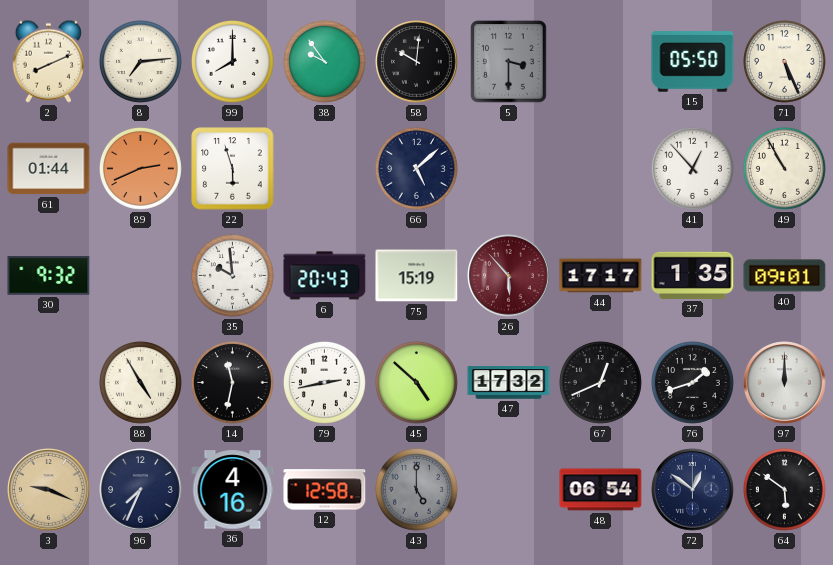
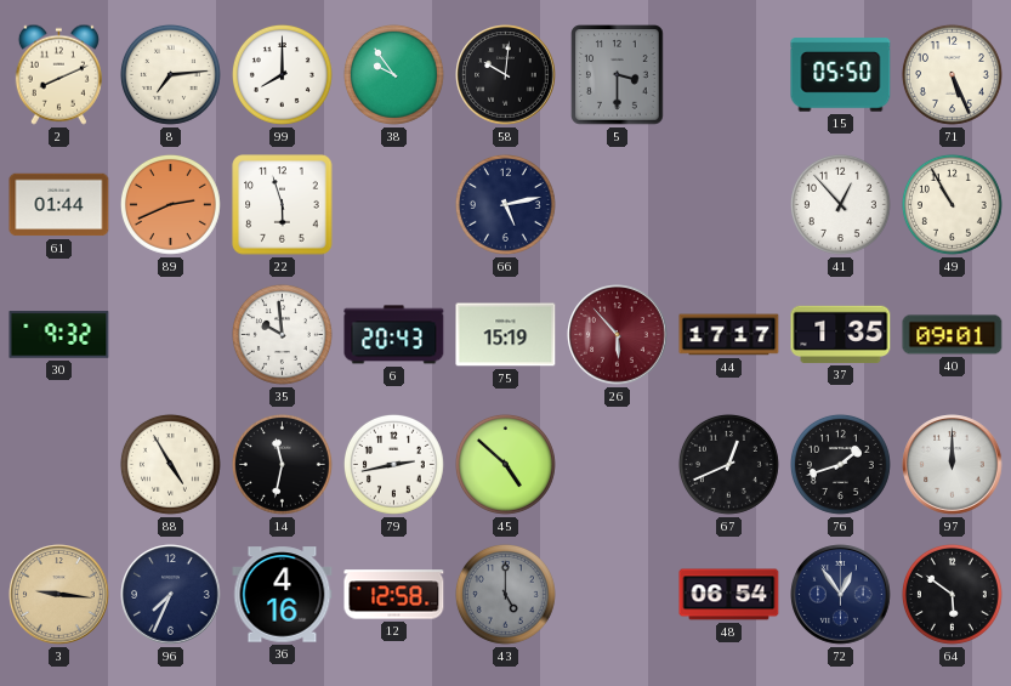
66: 5:08 -> 5:13
47: 17:32 -> none
3: 9:19 -> 9:16
72: 12:51 -> 12:54
